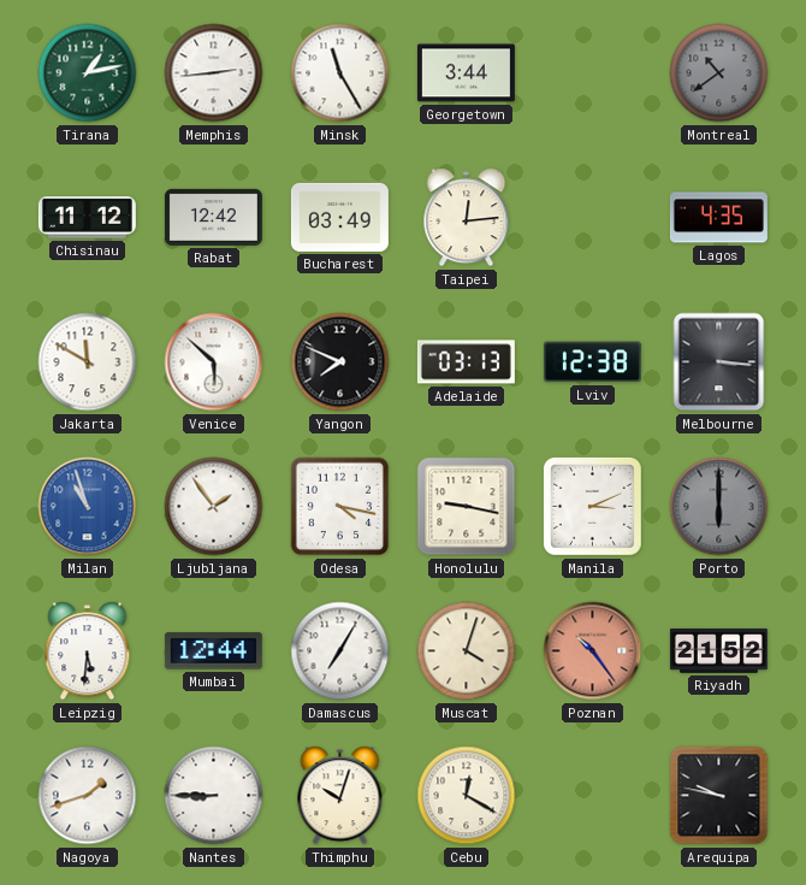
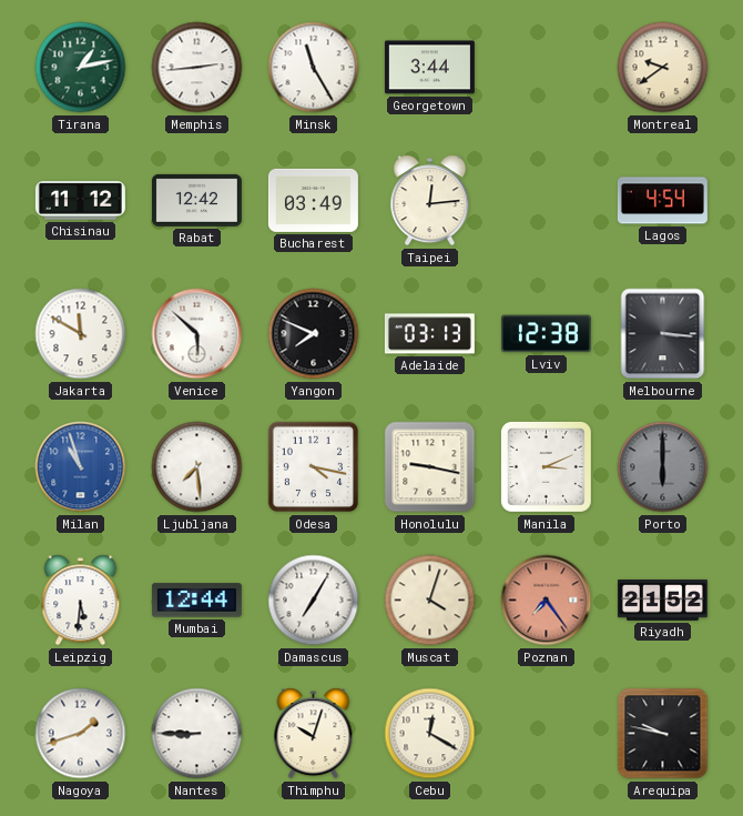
Montreal: 10:39 -> 9:39
Montreal dial: grey -> cream
Lagos: 4:35 -> 4:54
Ljubljana: 1:54 -> 7:29
Poznan: 10:24 -> 7:24
